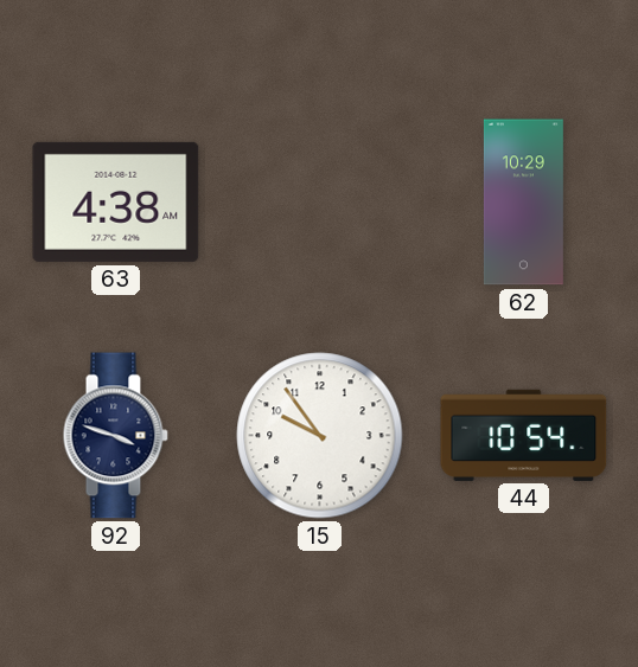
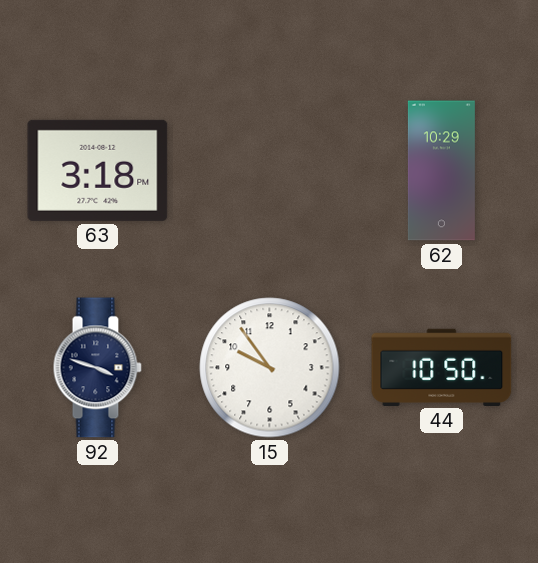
63: 4:38 -> 3:18
44: 10:54 -> 10:50
